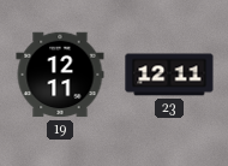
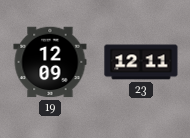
19: 12:11 -> 12:09
